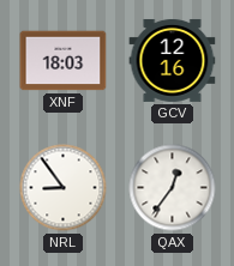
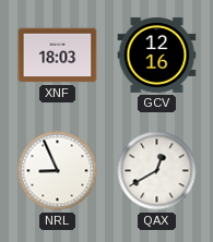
NRL: 8:54 -> 8:56
QAX: 12:36 -> 12:40
